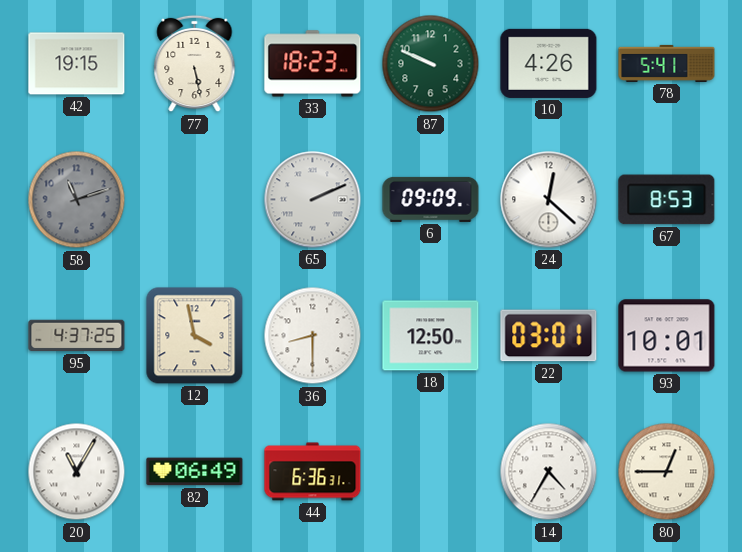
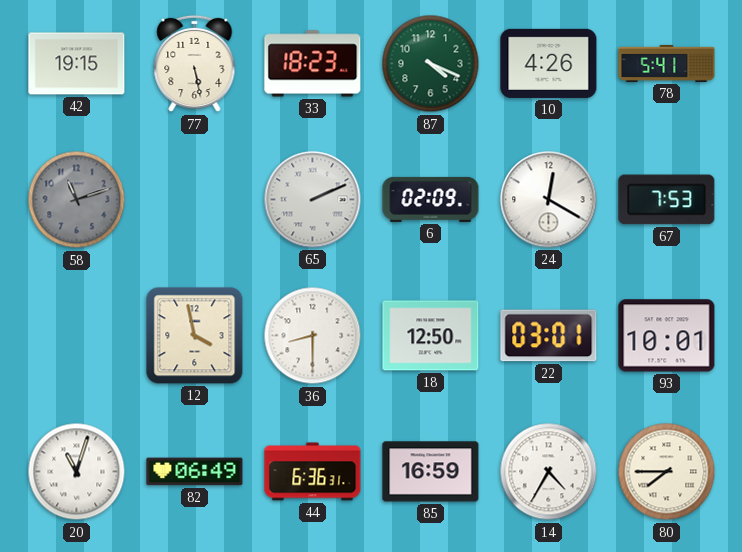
87: 9:49 -> 4:19
6: 09:09 -> 02:09
24: 12:22 -> 12:20
67: 8:53 -> 7:53
95: 4:37 -> none
20: 11:05 -> 11:03
85: none -> 16:59
80: 12:45 -> 7:45
